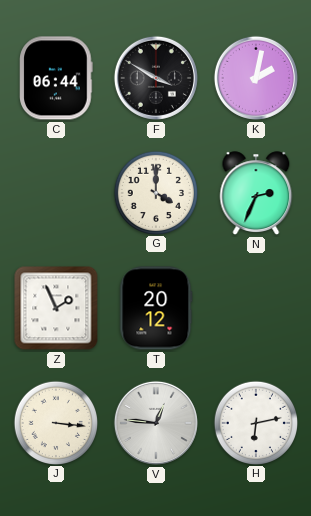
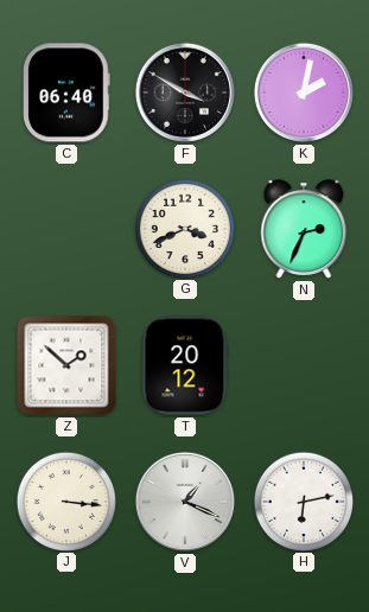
C: 06:44 -> 06:40
G: 4:00 -> 3:41
Z: 1:56 -> 1:52
V: 12:46 -> 1:19
